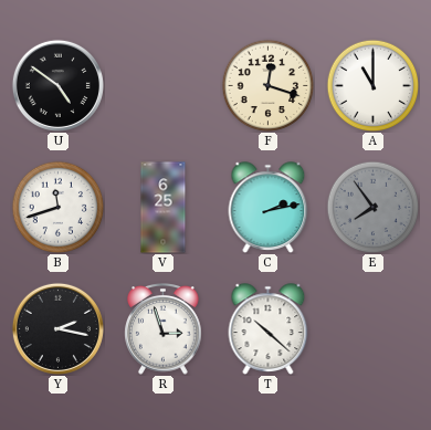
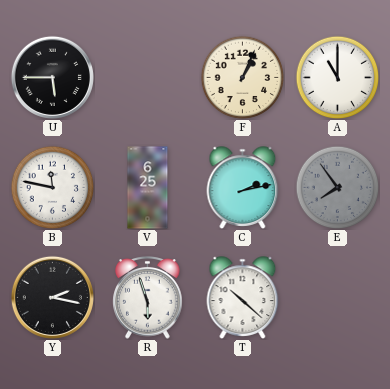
U: 4:51 -> 5:45
F: 12:18 -> 1:04
B: 11:42 -> 11:47
R: 2:57 -> 5:57
